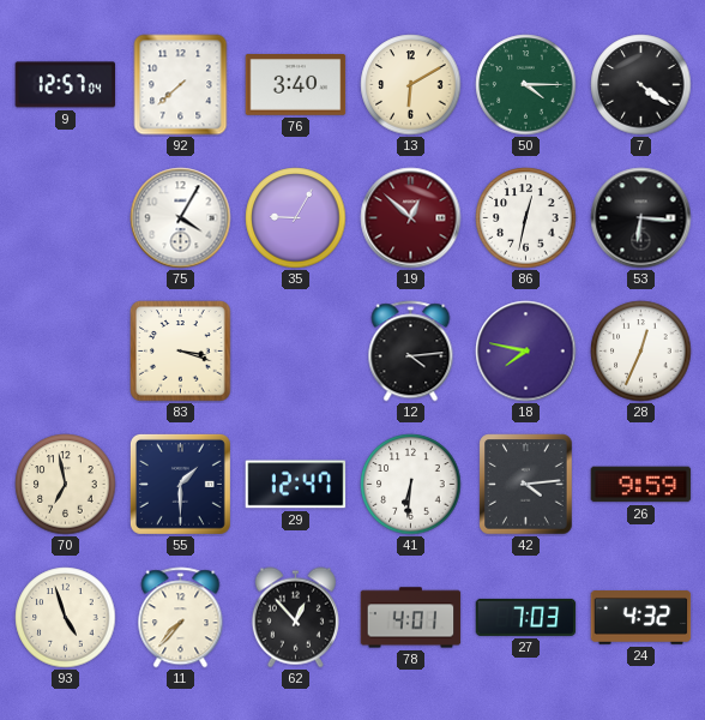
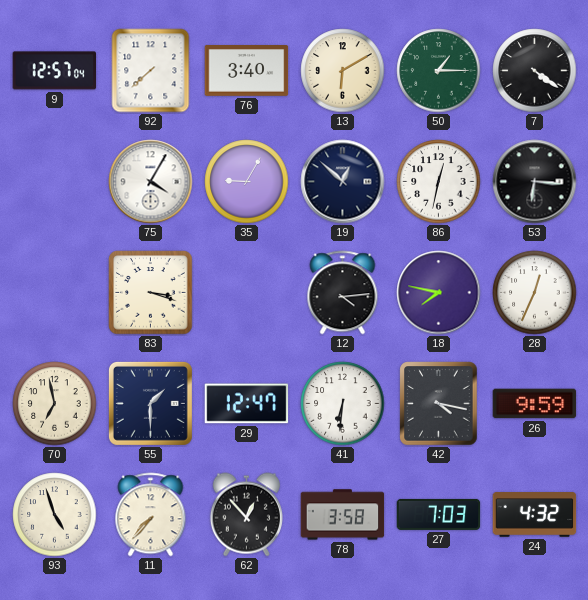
50: 4:15 -> 1:15
19 dial: burgundy -> navy
42: 4:14 -> 4:17
78: 4:01 -> 3:58
